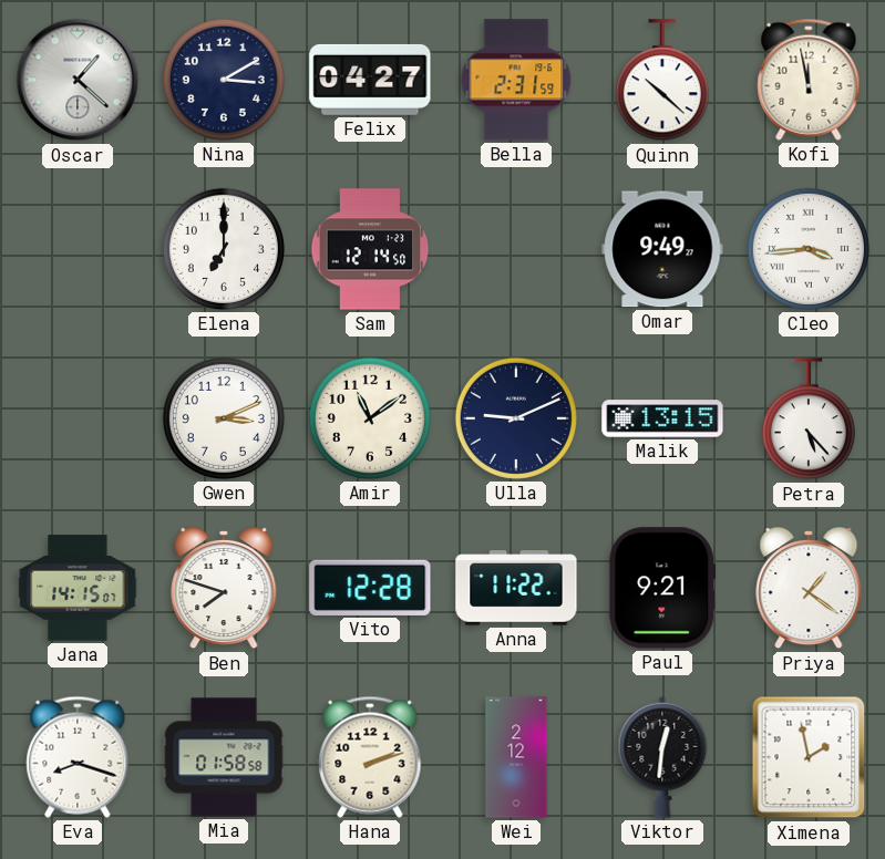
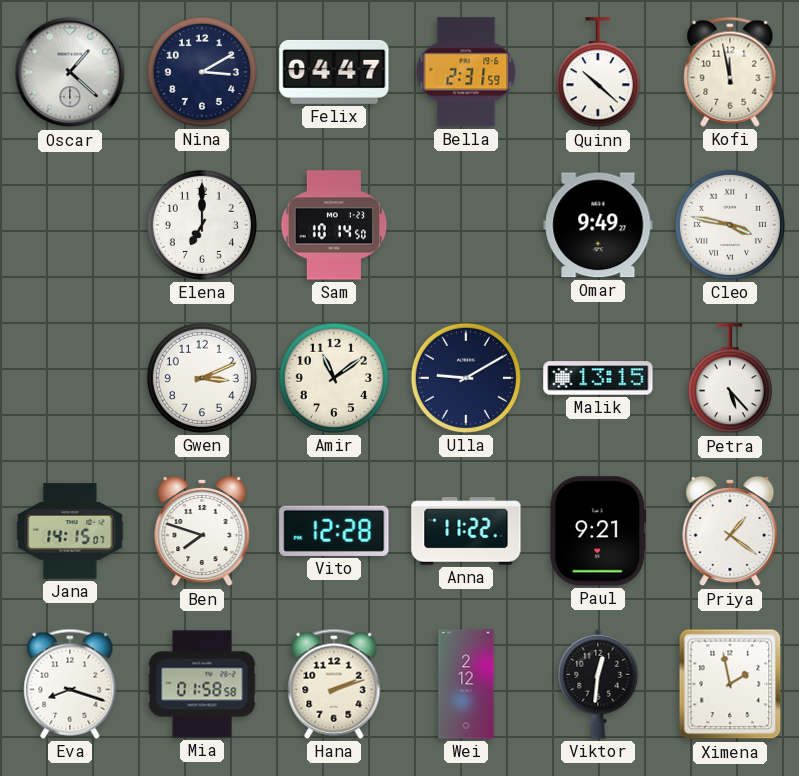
Felix: 04:27 -> 04:47
Sam: 12:14 -> 10:14
Cleo: 3:44 -> 3:47
Ulla: 9:11 -> 9:10
